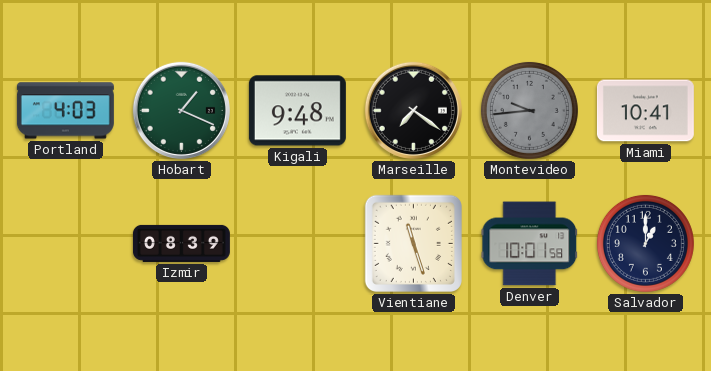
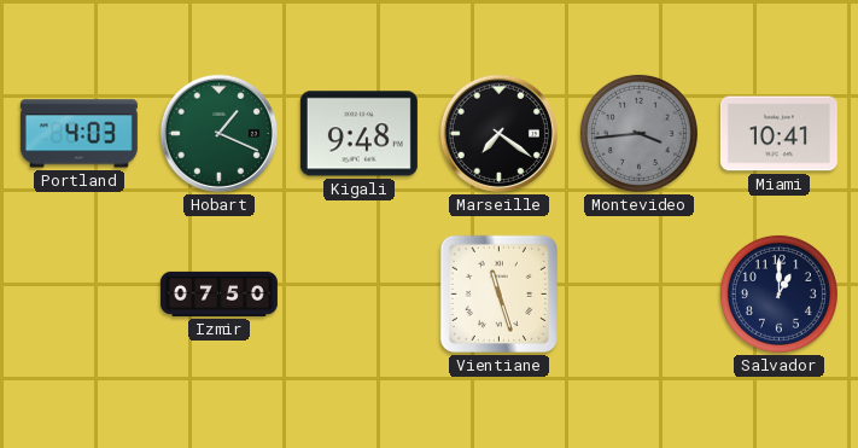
Montevideo: 9:44 -> 3:44
Izmir: 08:39 -> 07:50
Denver: 10:01 -> none
